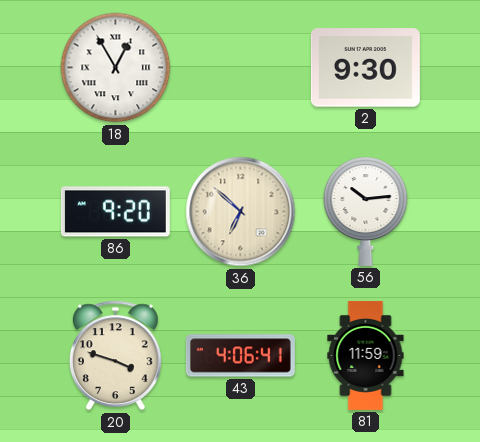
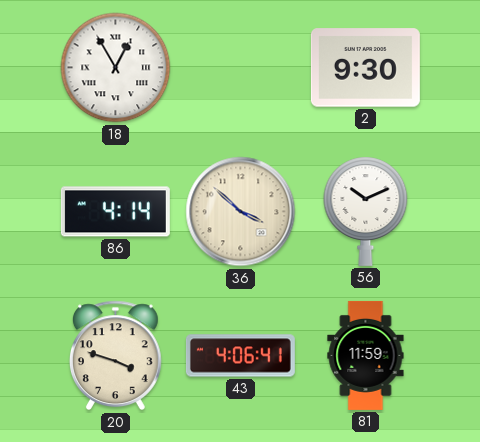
86: 9:20 -> 4:14
36: 6:52 -> 3:52
56: 10:14 -> 10:11
